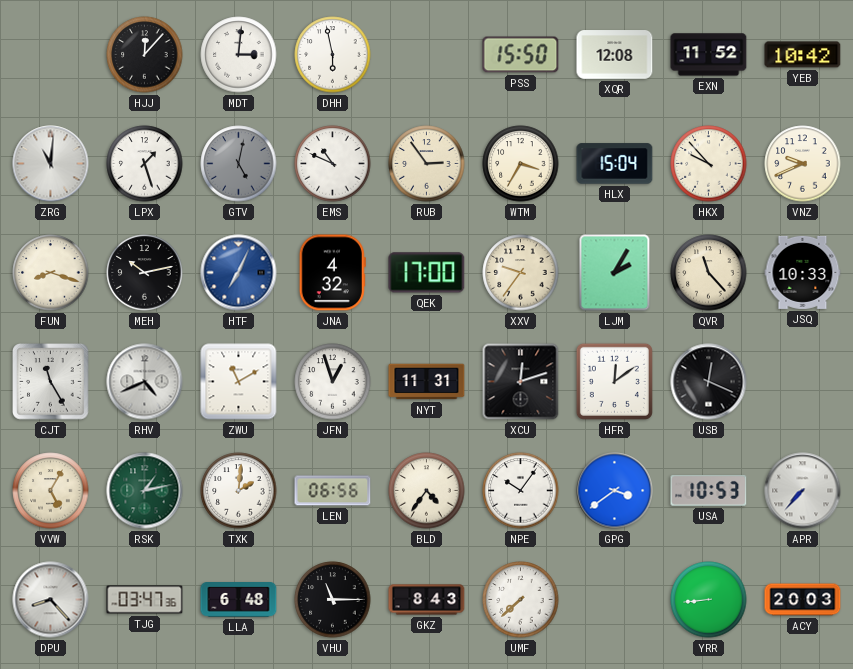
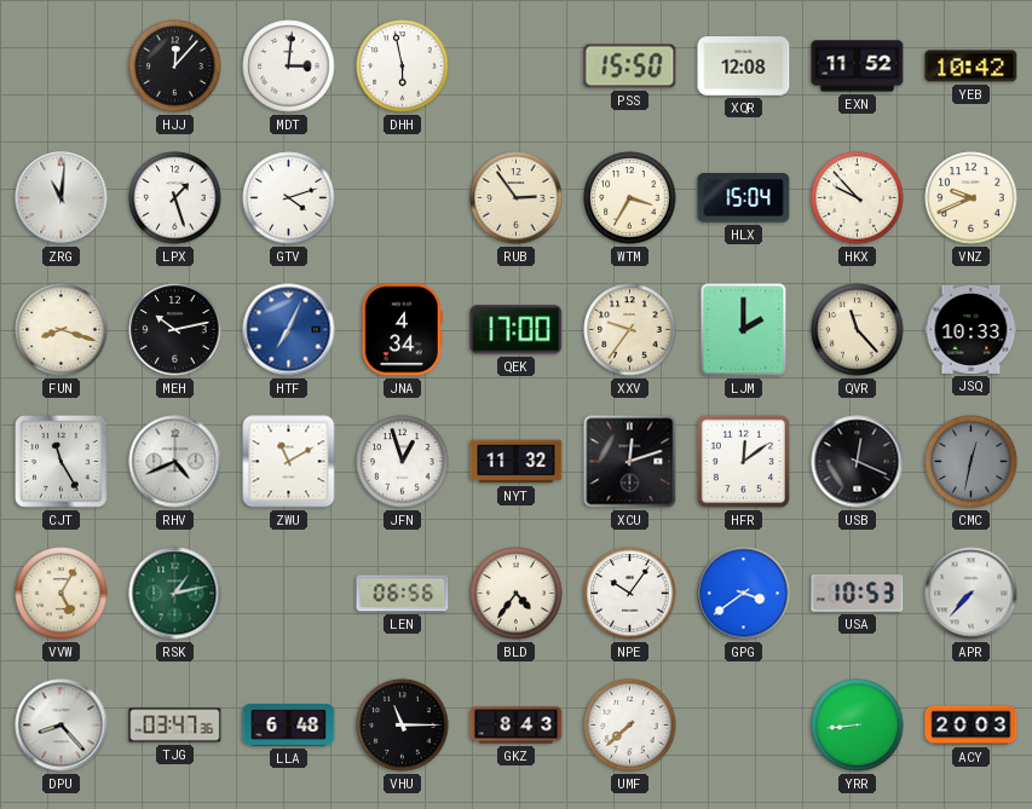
GTV: 5:02 -> 4:12
GTV dial: grey -> white
EMS: 10:49 -> none
JNA: 4:32 -> 4:34
LJM: 2:05 -> 2:00
NYT: 11:31 -> 11:32
CMC: none -> 12:32
TXK: 2:01 -> none
